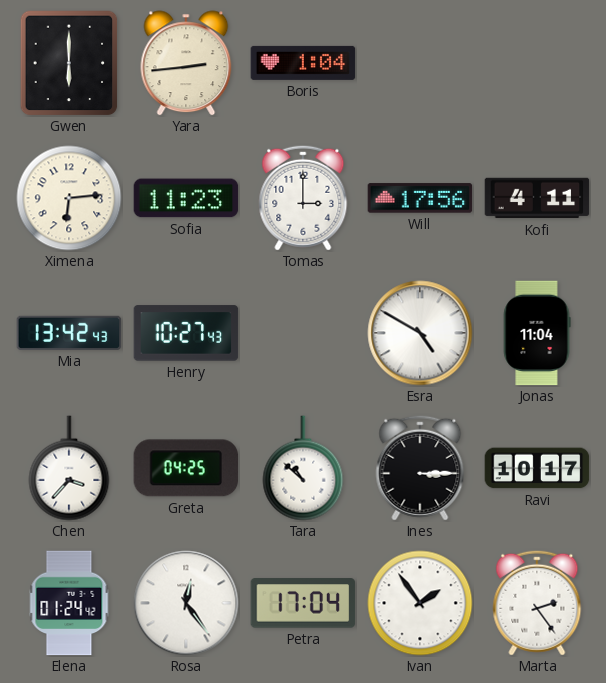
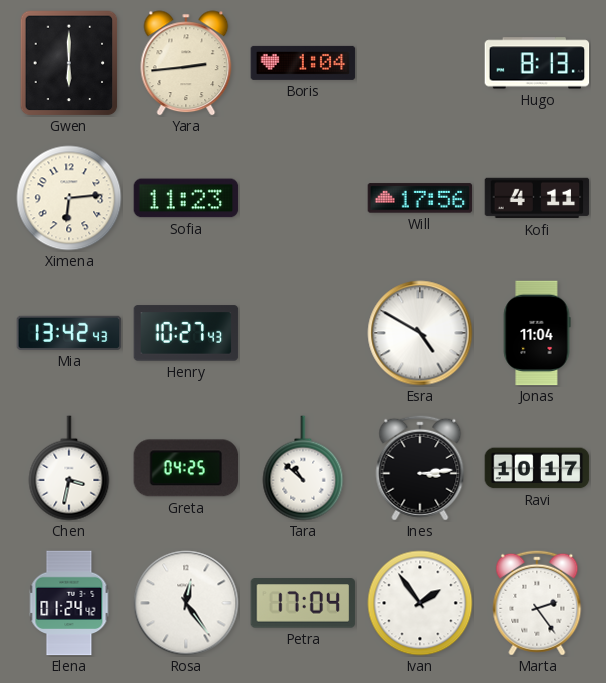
Hugo: none -> 8:13
Tomas: 3:00 -> none
Chen: 3:37 -> 3:32
Ines: 3:15 -> 3:14
